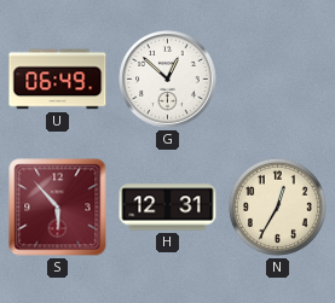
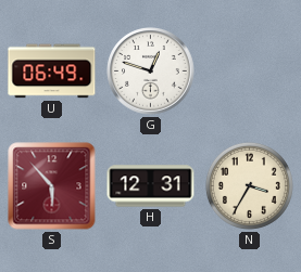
G: 12:52 -> 12:48
N: 12:35 -> 3:35
